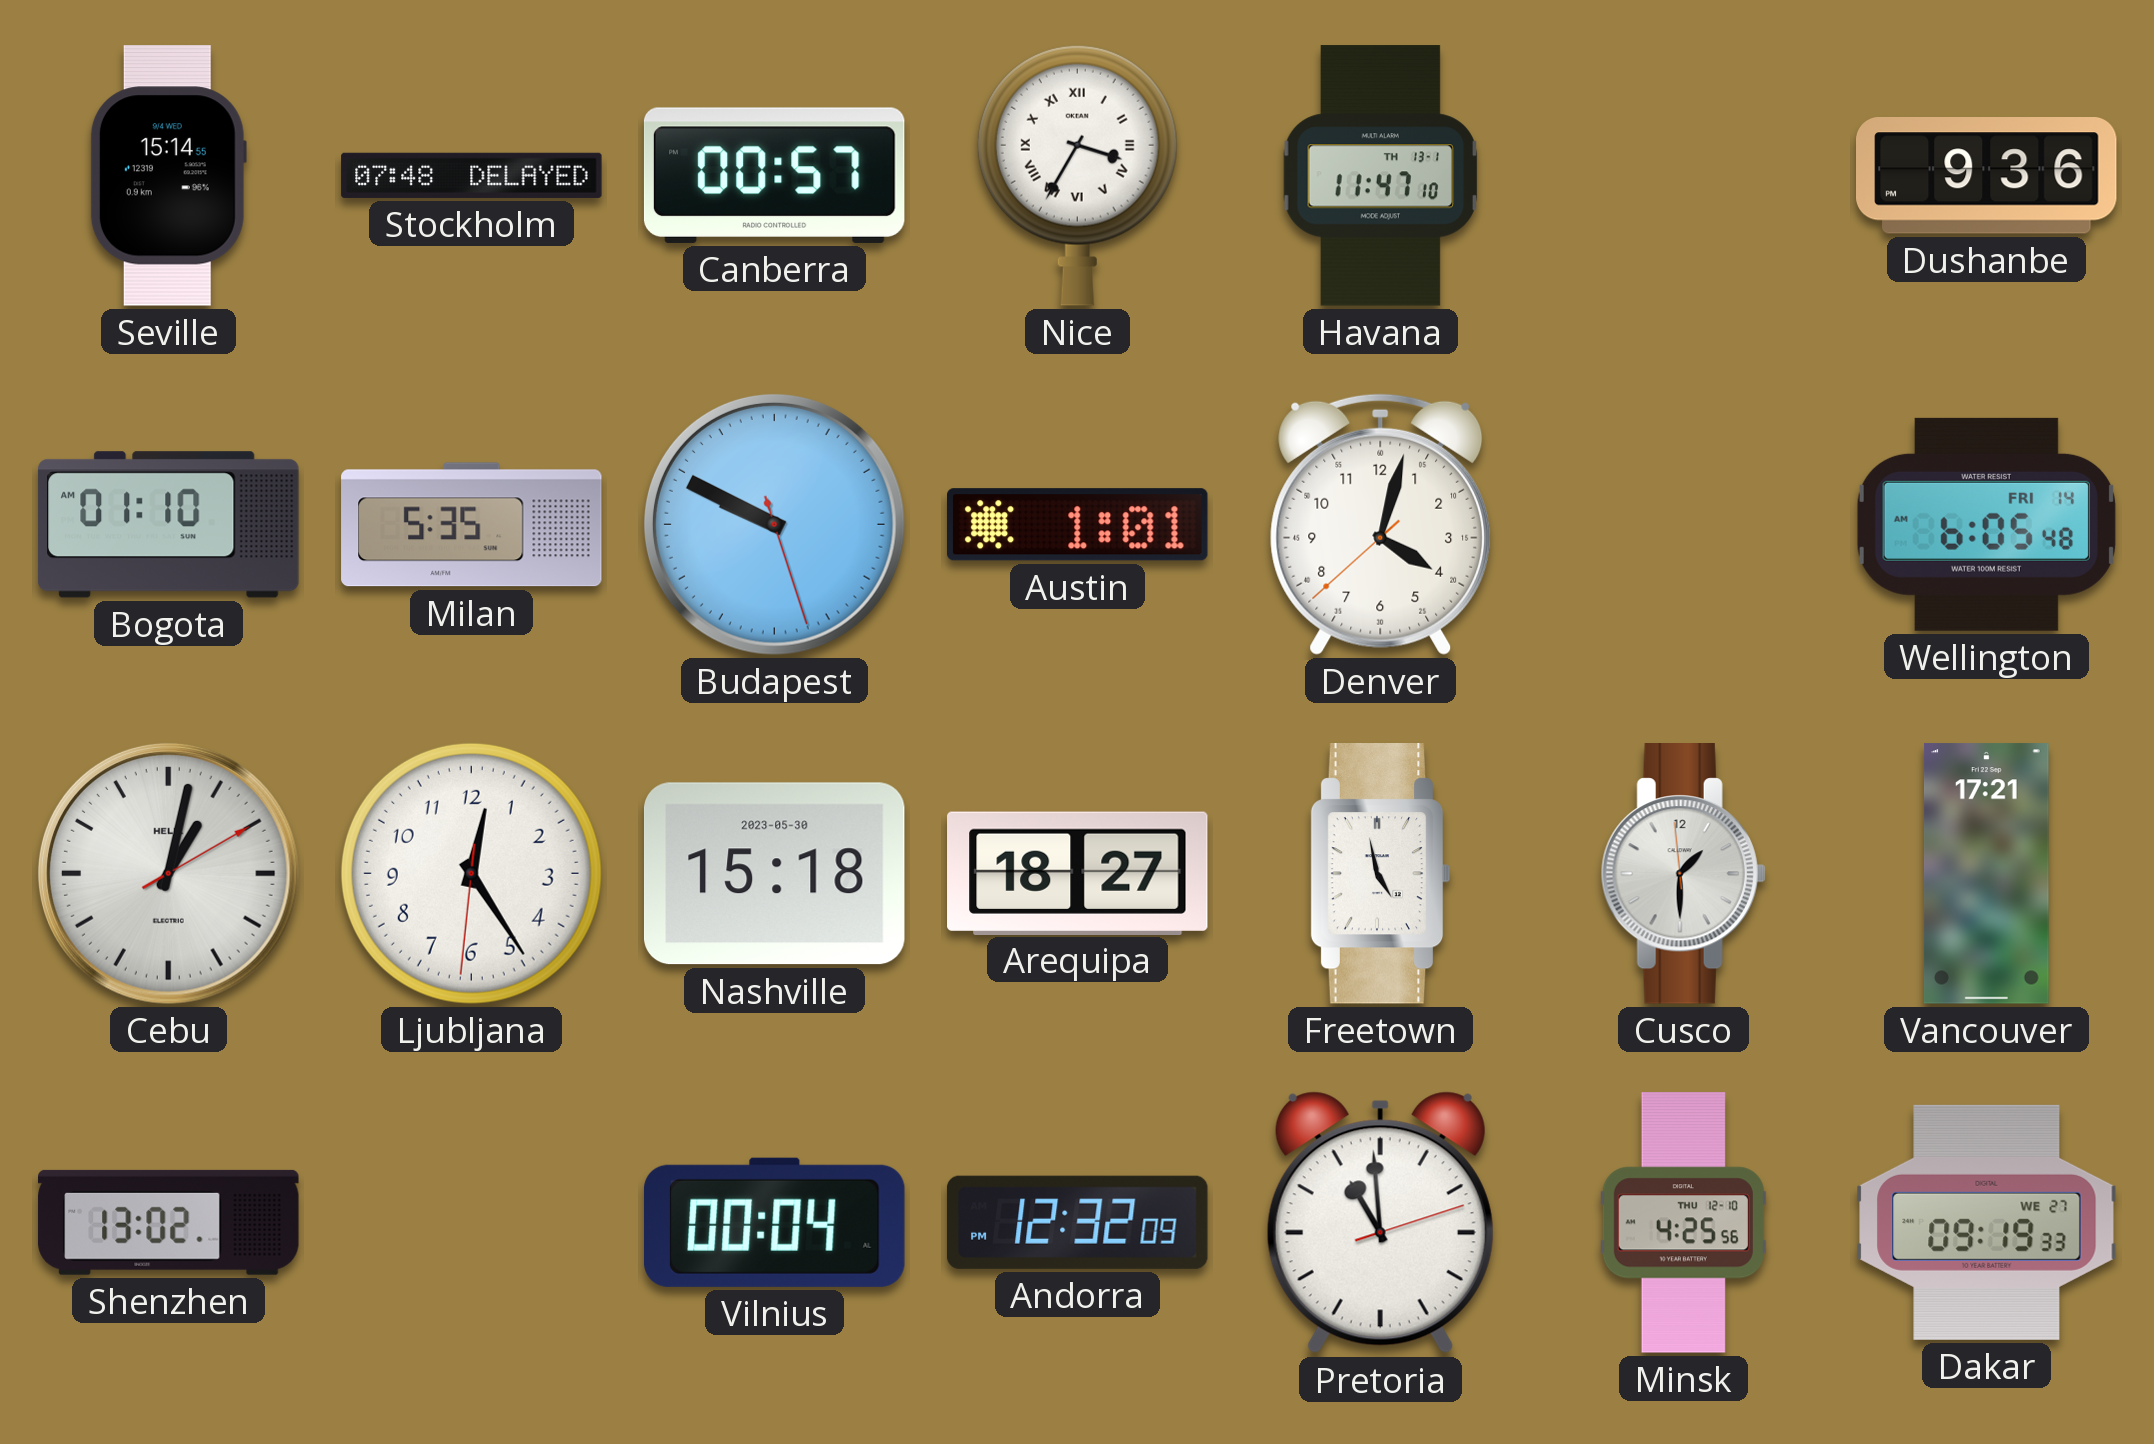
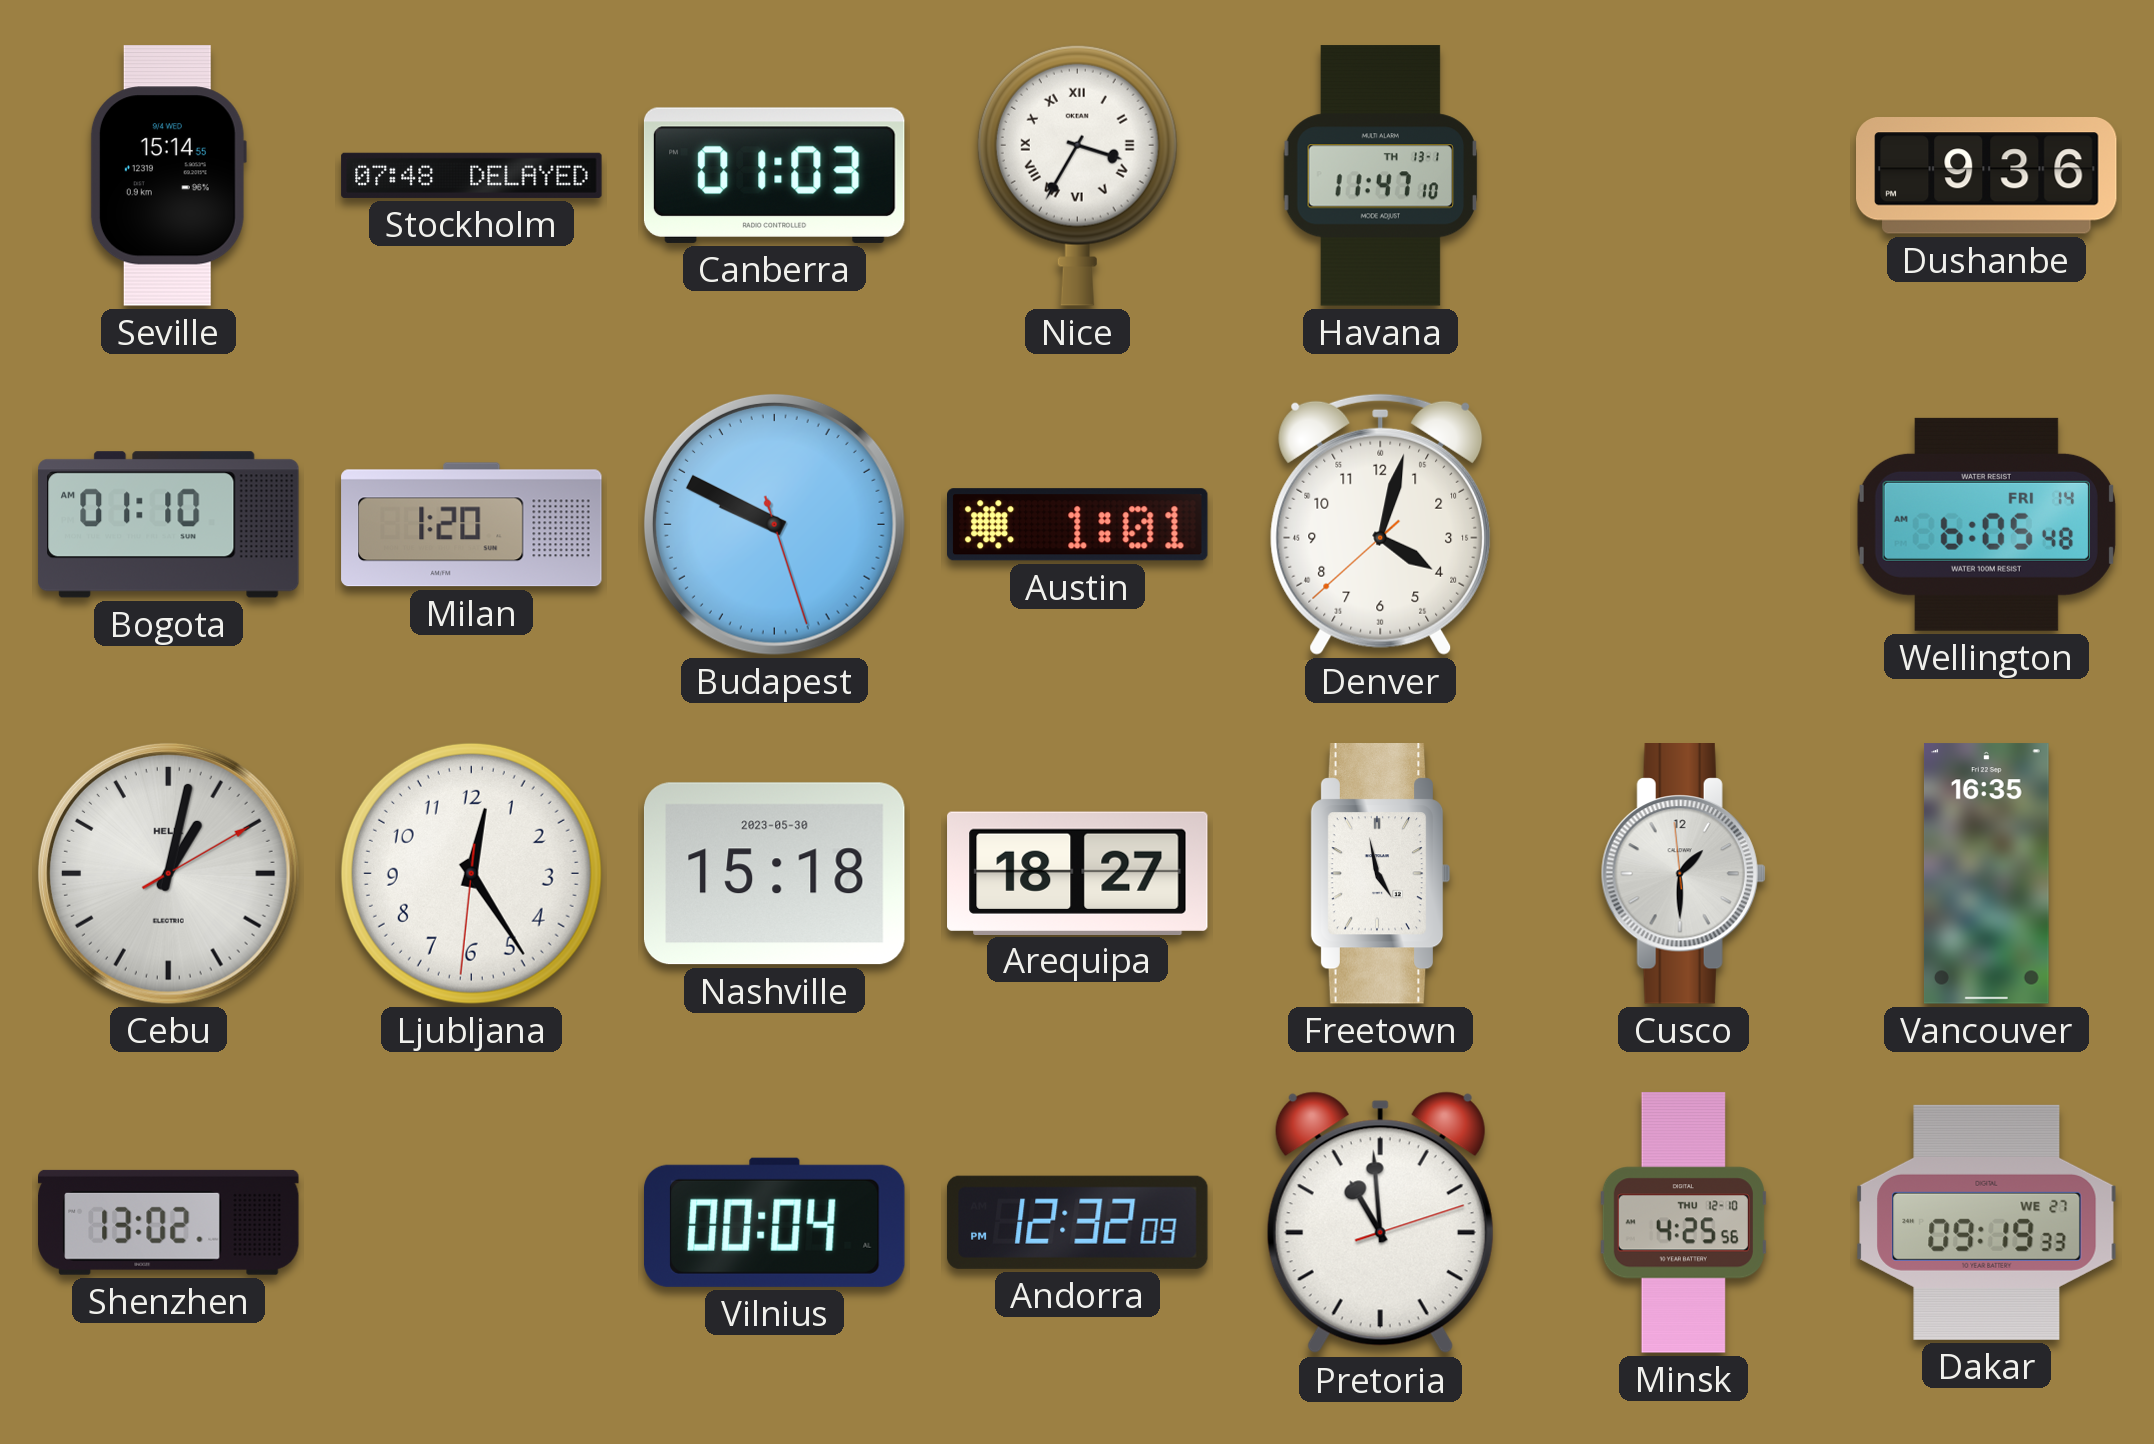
Canberra: 00:57 -> 01:03
Milan: 5:35 -> 1:20
Vancouver: 17:21 -> 16:35
